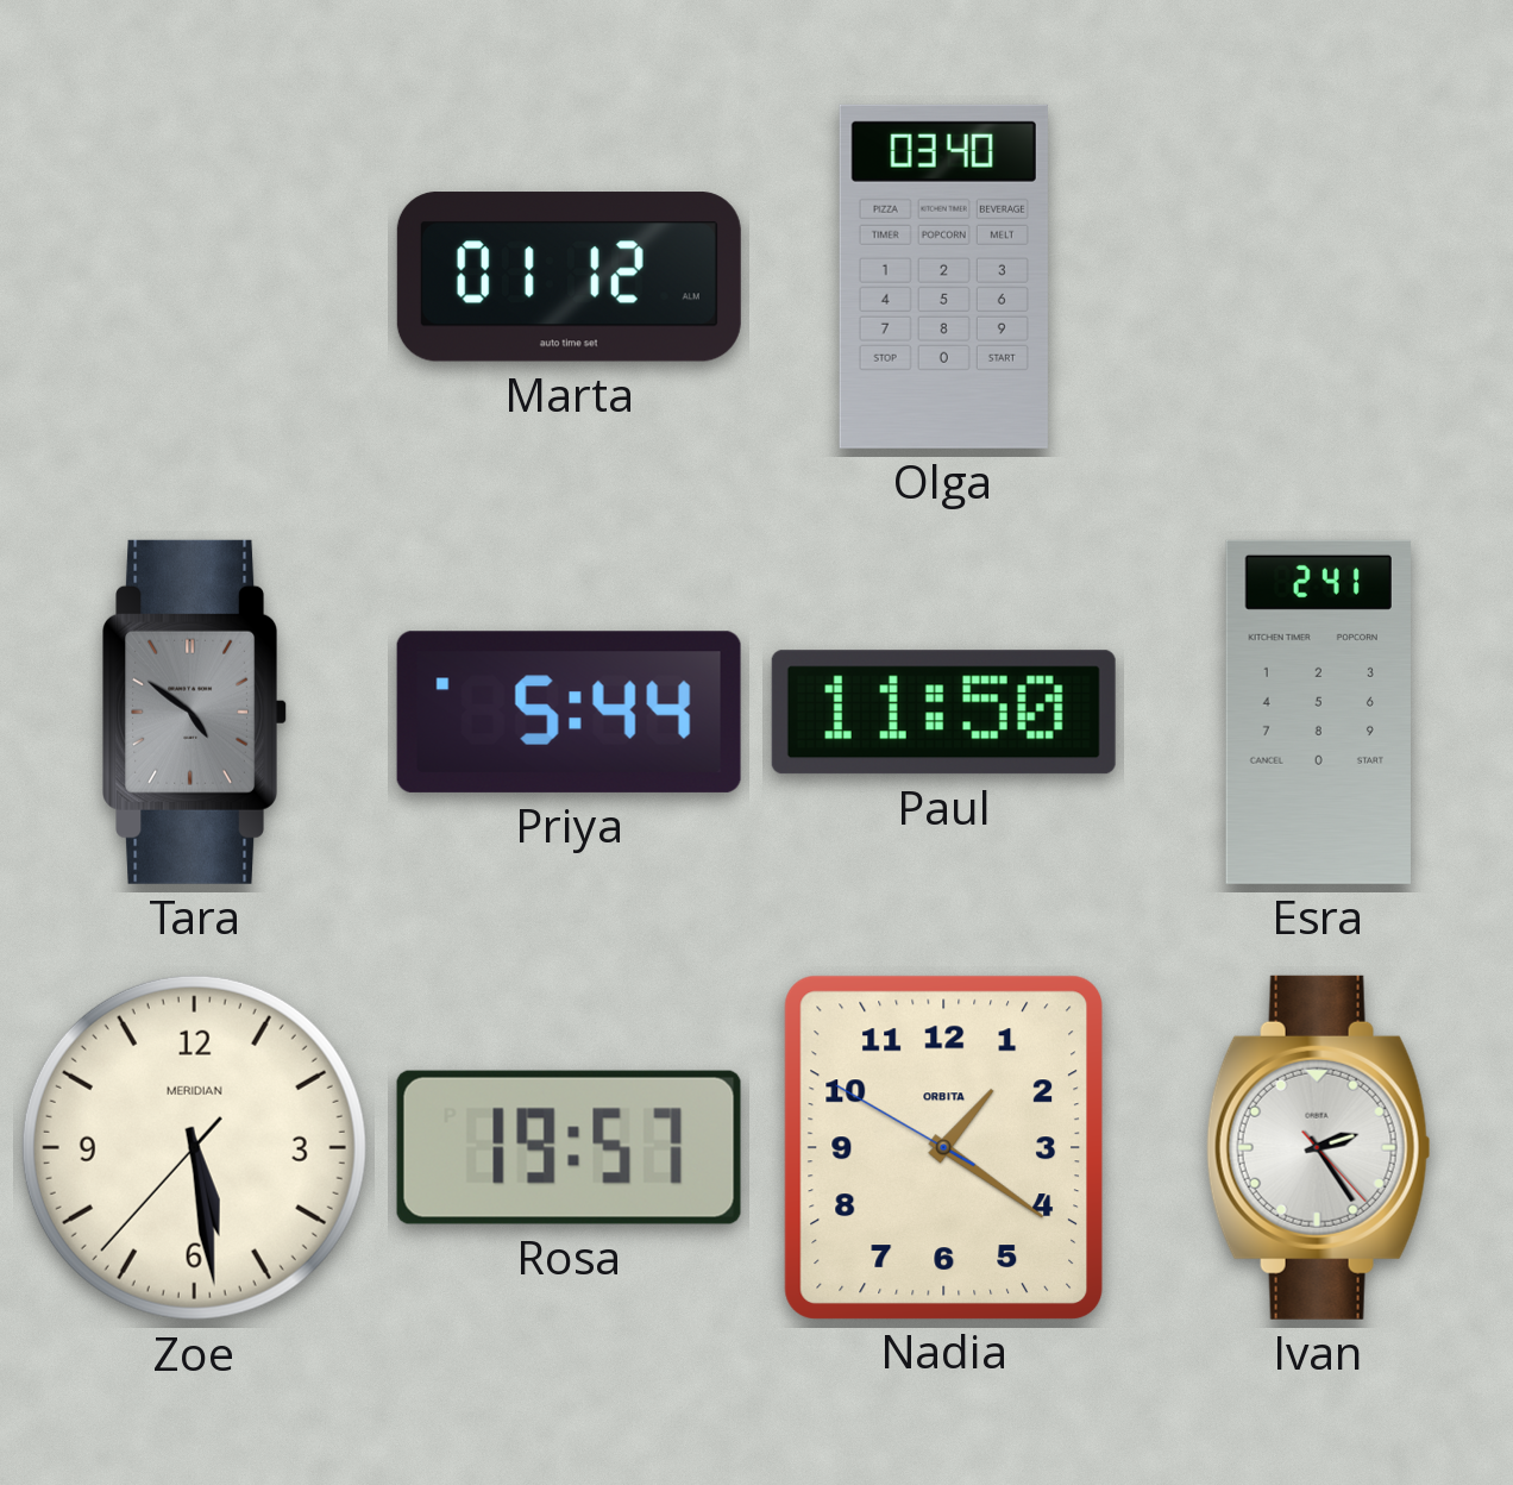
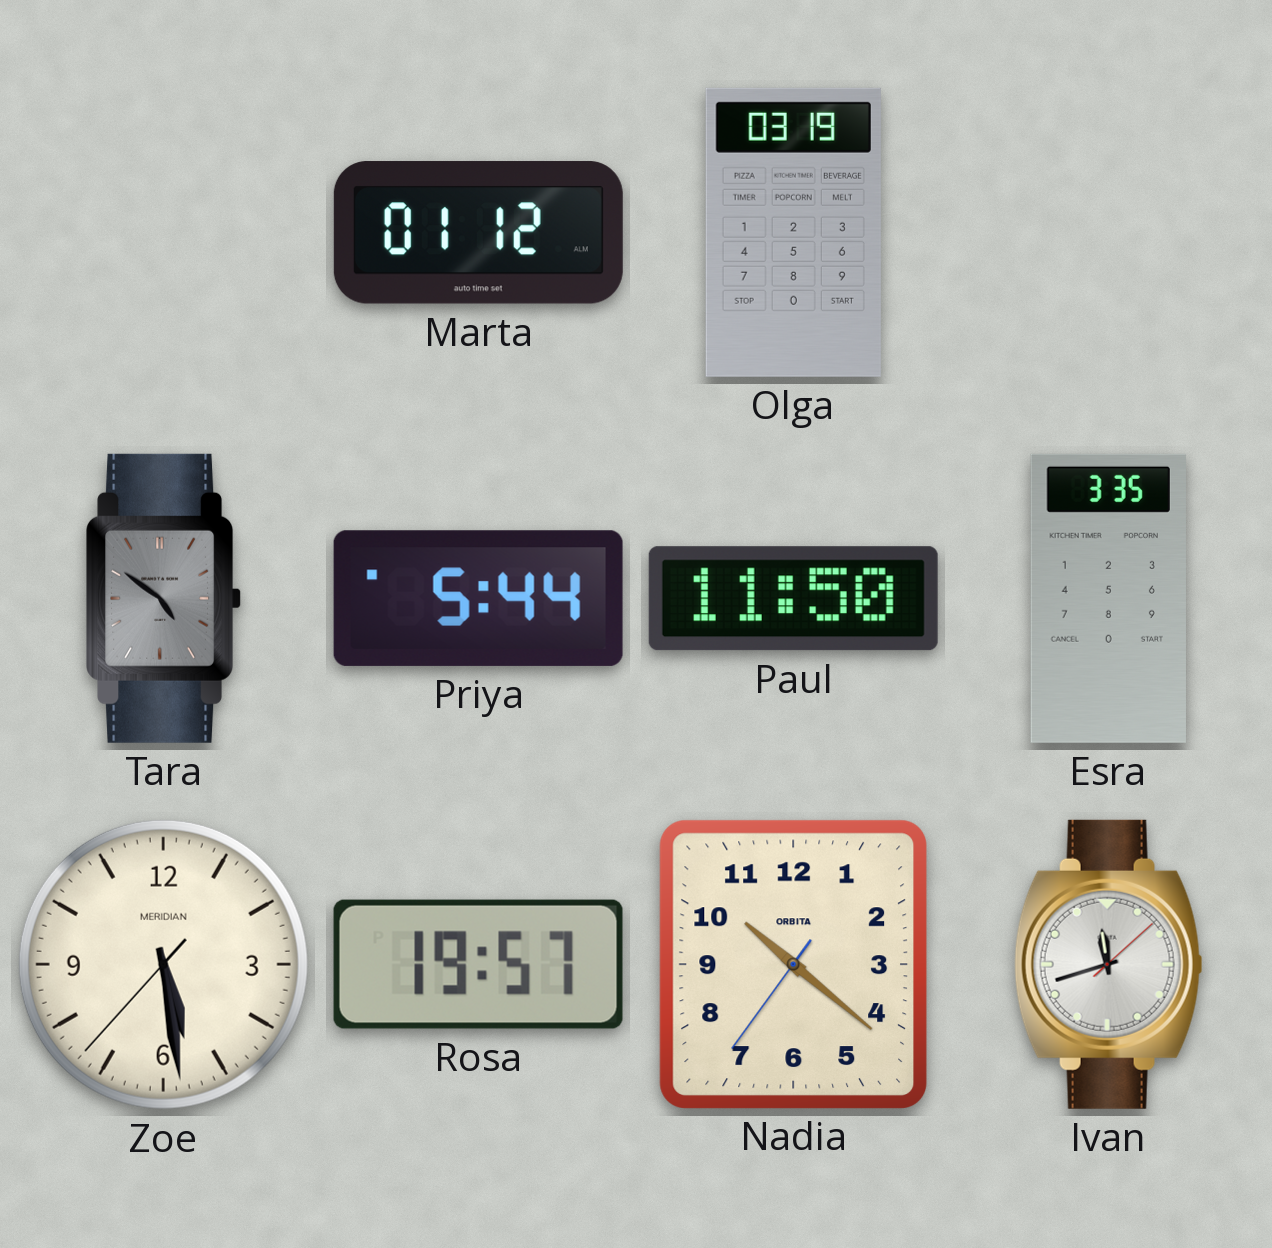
Olga: 03:40 -> 03:19
Esra: 2:41 -> 3:35
Nadia: 1:20 -> 10:21
Ivan: 2:24 -> 11:42
